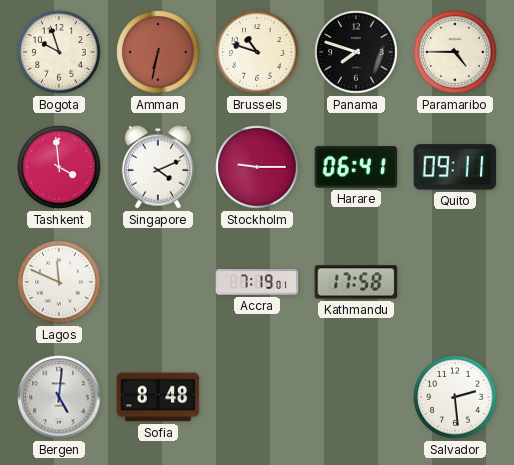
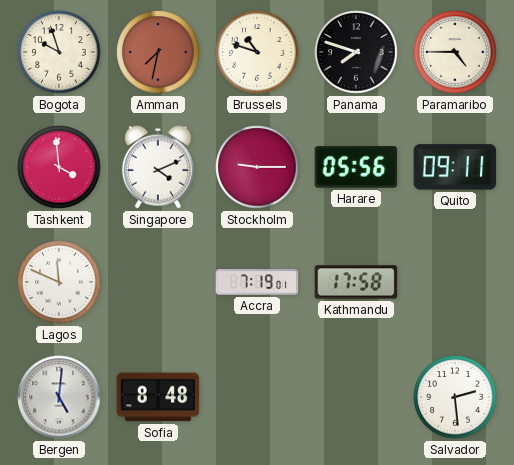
Amman: 6:32 -> 7:32
Harare: 06:41 -> 05:56
